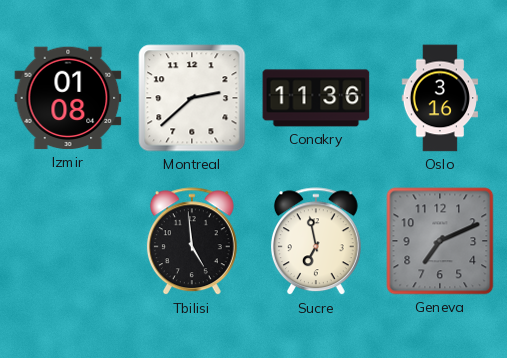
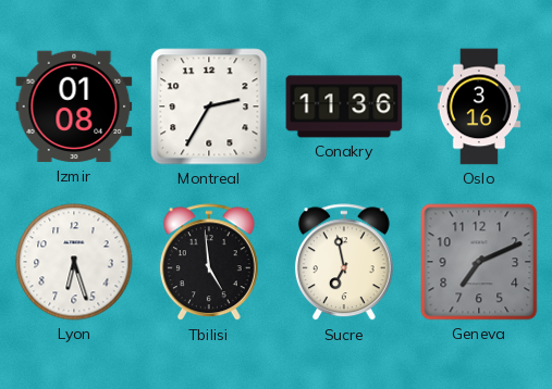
Montreal: 2:38 -> 2:35
Lyon: none -> 6:27
